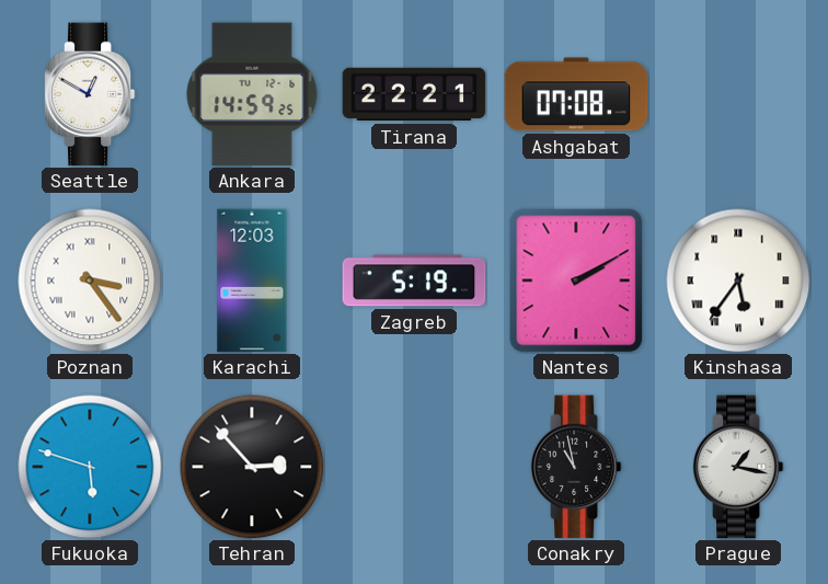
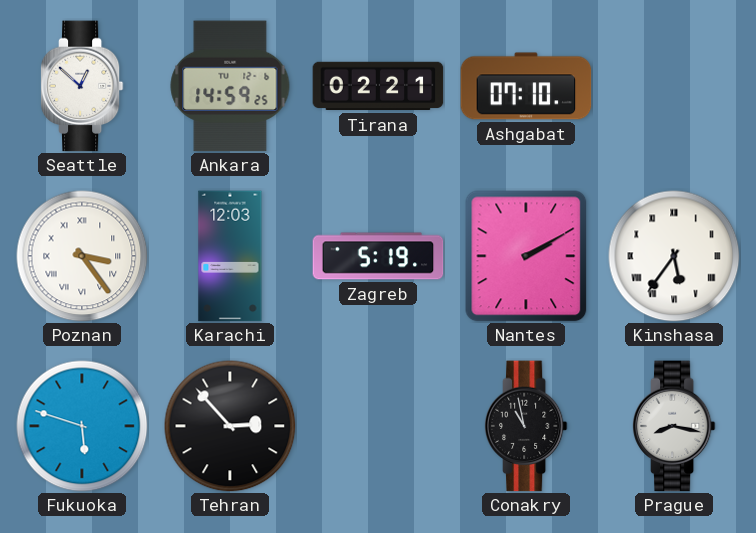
Seattle: 12:50 -> 12:52
Tirana: 22:21 -> 02:21
Ashgabat: 07:08 -> 07:10
Prague: 1:17 -> 8:17
